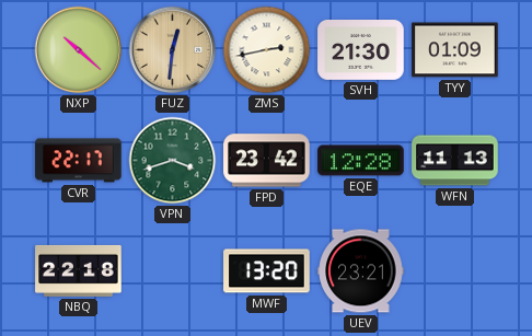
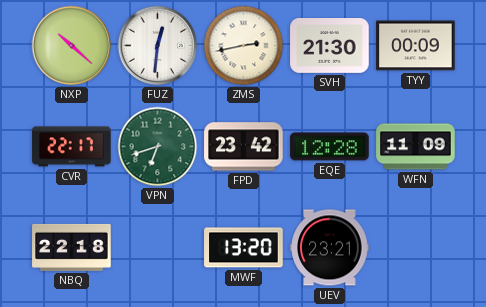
FUZ dial: champagne -> white
TYY: 01:09 -> 00:09
VPN: 3:42 -> 6:42
WFN: 11:13 -> 11:09
